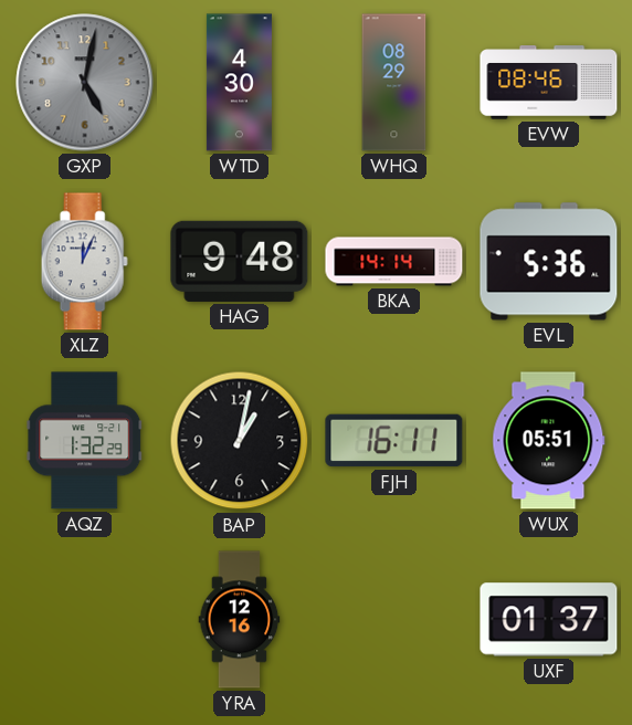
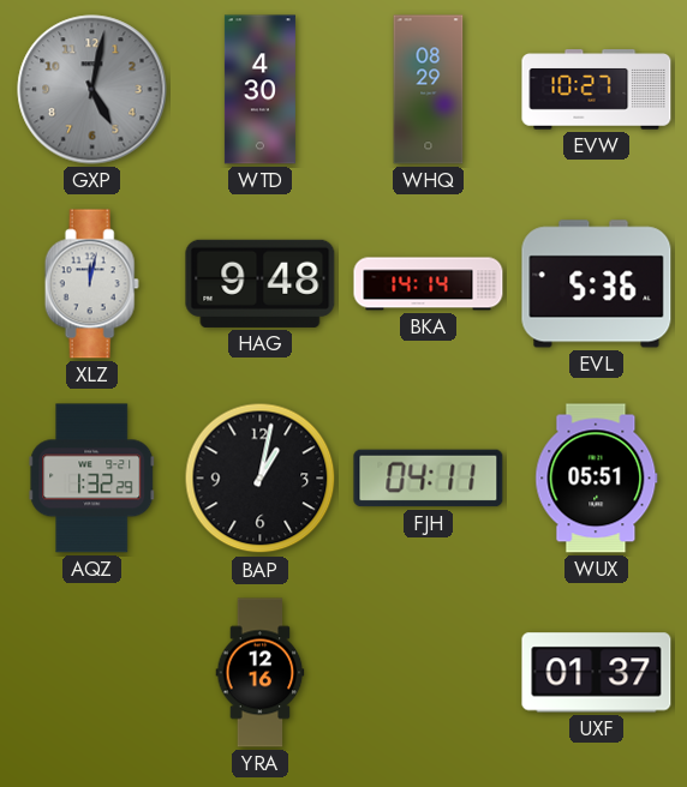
EVW: 08:46 -> 10:27
XLZ: 12:04 -> 12:02
FJH: 16:11 -> 04:11
